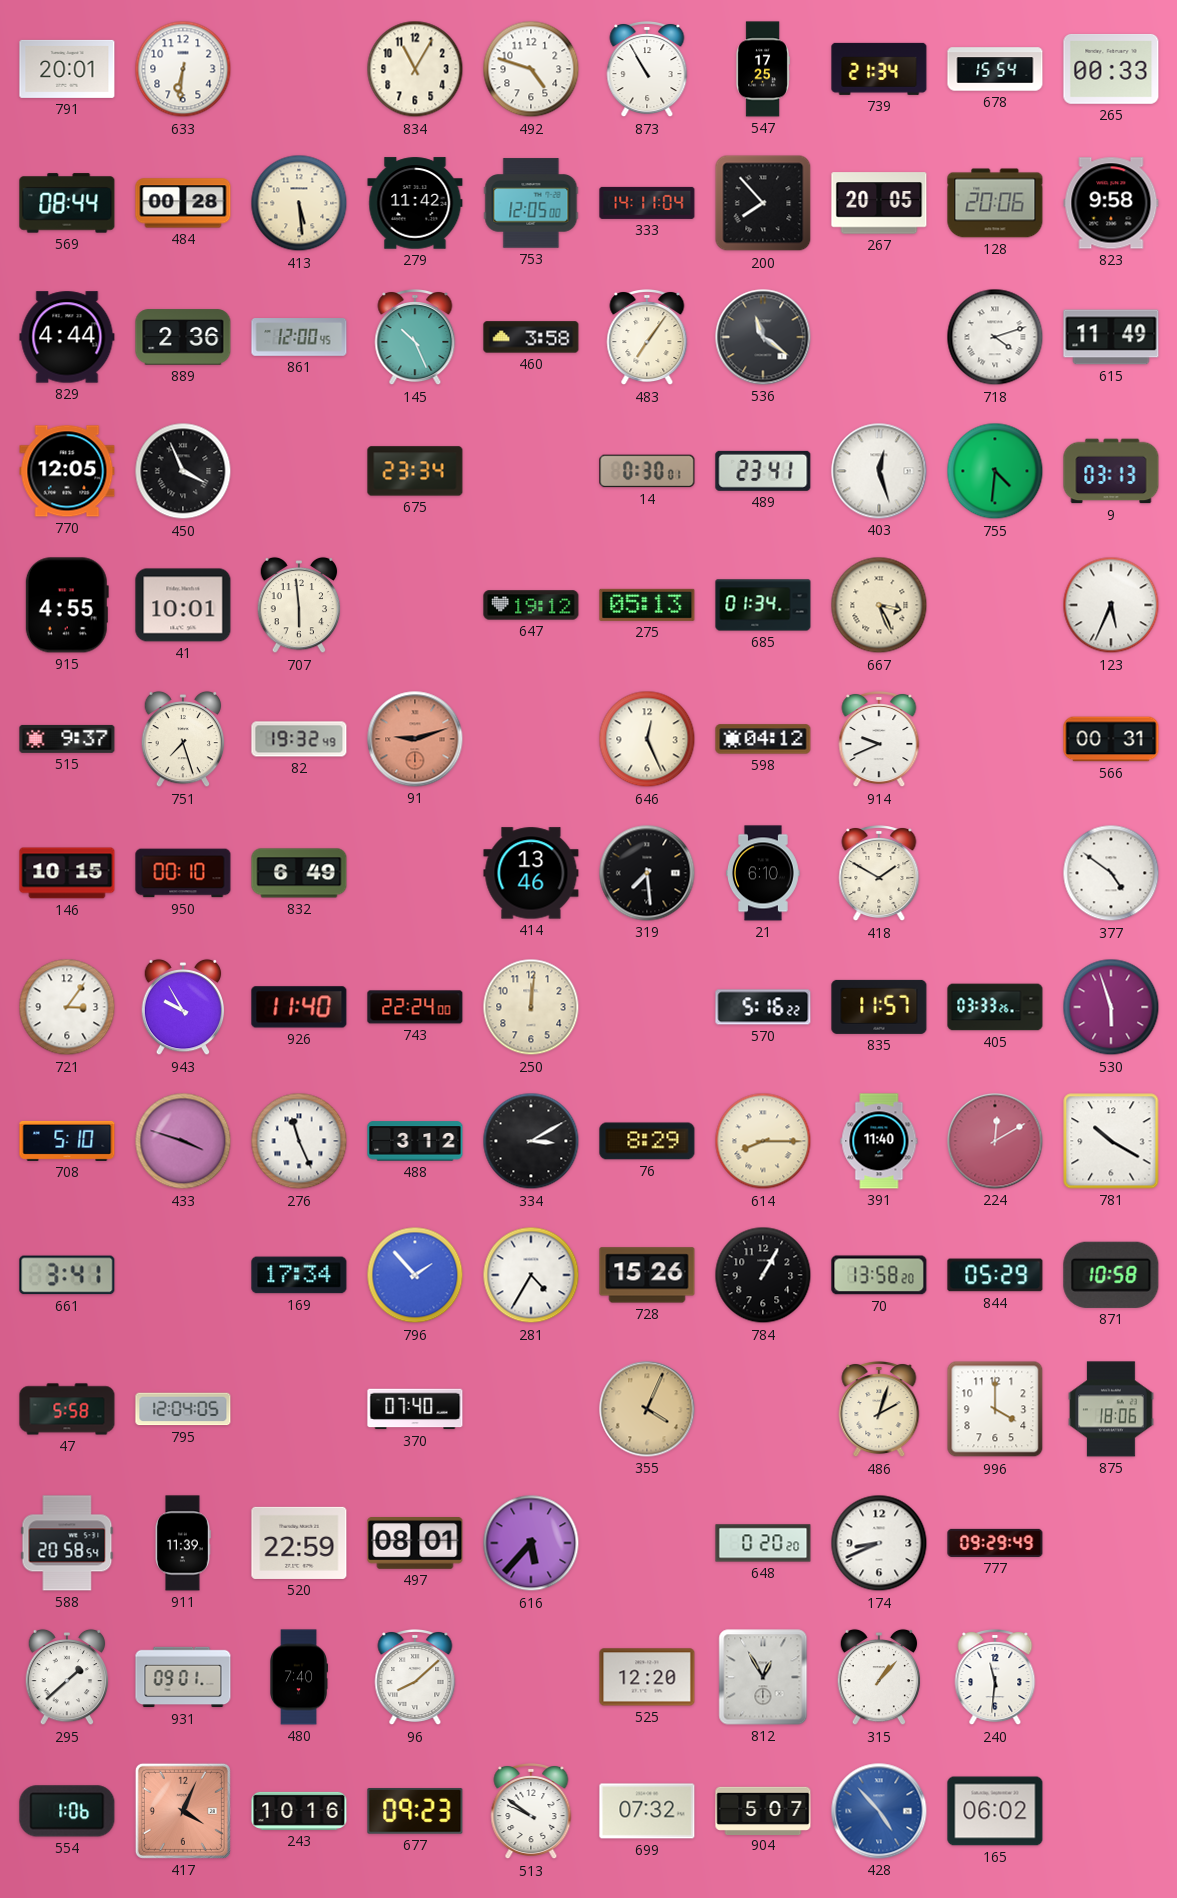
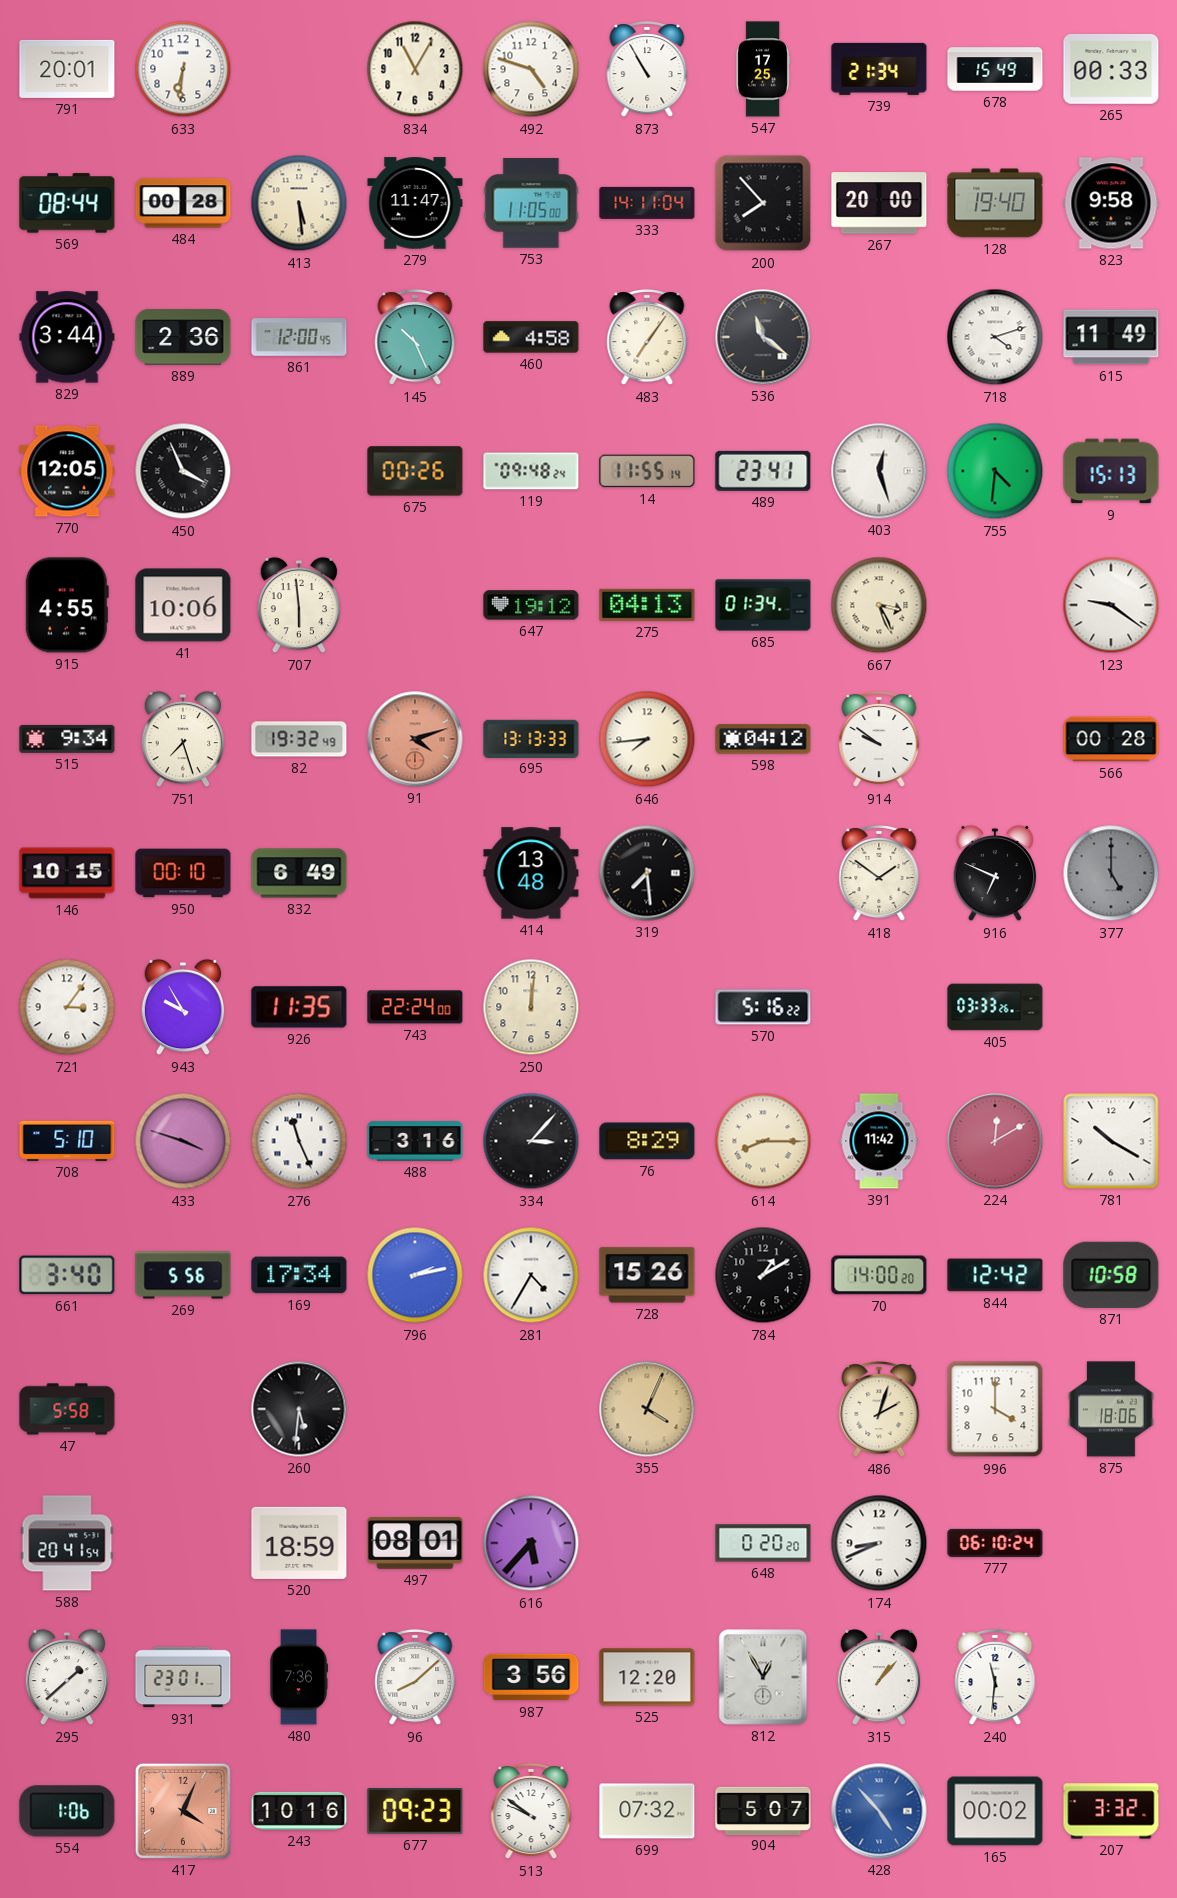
678: 15:54 -> 15:49
279: 11:42 -> 11:47
753: 12:05 -> 11:05
267: 20:05 -> 20:00
128: 20:06 -> 19:40
829: 4:44 -> 3:44
460: 3:58 -> 4:58
675: 23:34 -> 00:26
119: none -> 09:48
14: 0:30 -> 11:55
9: 03:13 -> 15:13
41: 10:01 -> 10:06
275: 05:13 -> 04:13
123: 5:34 -> 9:21
515: 9:37 -> 9:34
91: 9:12 -> 4:12
695: none -> 13:13
646: 12:26 -> 7:44
914: 9:41 -> 9:51
566: 00:31 -> 00:28
414: 13:46 -> 13:48
21: 6:10 -> none
418: 1:50 -> 1:51
916: none -> 6:49
377: 4:51 -> 5:00
377 dial: white -> grey
926: 11:40 -> 11:35
835: 11:57 -> none
530: 5:57 -> none
488: 3:12 -> 3:16
334: 3:10 -> 3:07
391: 11:40 -> 11:42
661: 3:41 -> 3:40
269: none -> 5:56
796: 1:53 -> 2:13
784: 1:05 -> 1:10
70: 13:58 -> 14:00
844: 05:29 -> 12:42
795: 12:04 -> none
260: none -> 5:31
370: 07:40 -> none
588: 20:58 -> 20:41
911: 11:39 -> none
520: 22:59 -> 18:59
777: 09:29 -> 06:10
931: 09:01 -> 23:01
480: 7:40 -> 7:36
987: none -> 3:56
165: 06:02 -> 00:02
207: none -> 3:32
